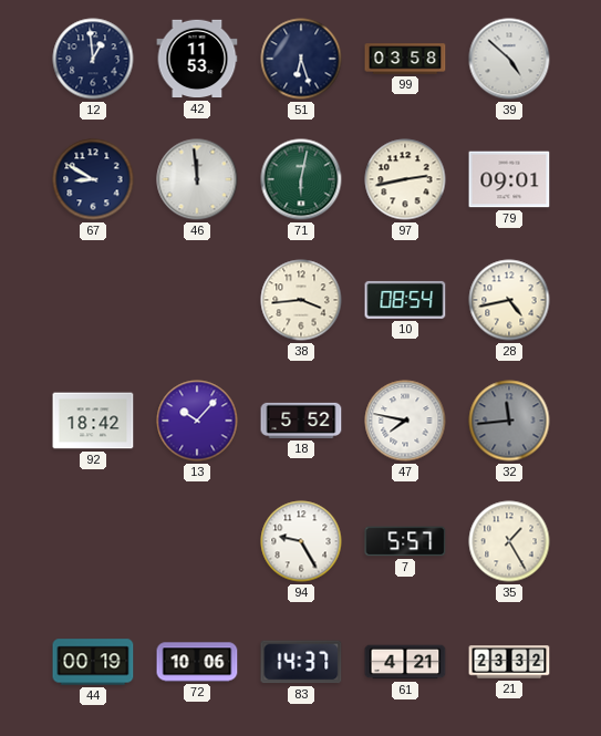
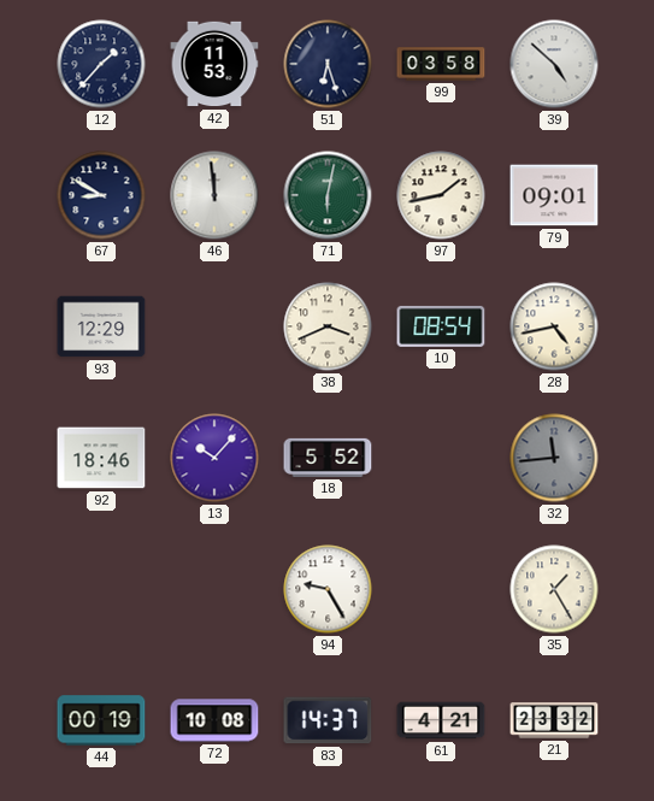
12: 12:59 -> 1:37
97: 2:43 -> 1:43
93: none -> 12:29
38: 3:44 -> 3:41
92: 18:42 -> 18:46
47: 7:47 -> none
7: 5:57 -> none
72: 10:06 -> 10:08
